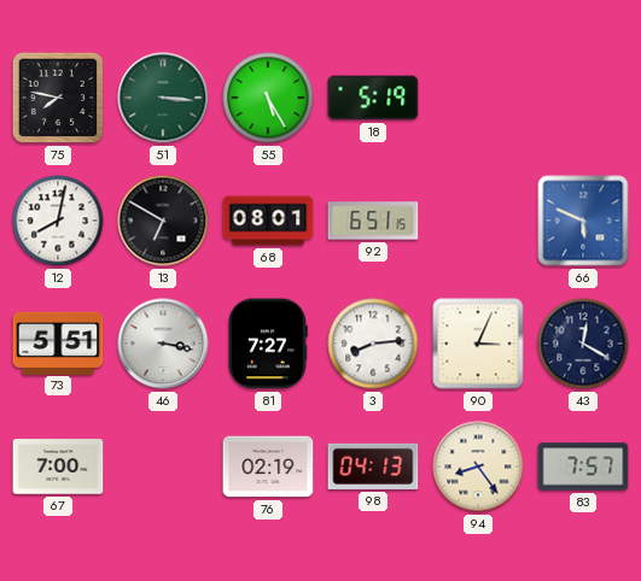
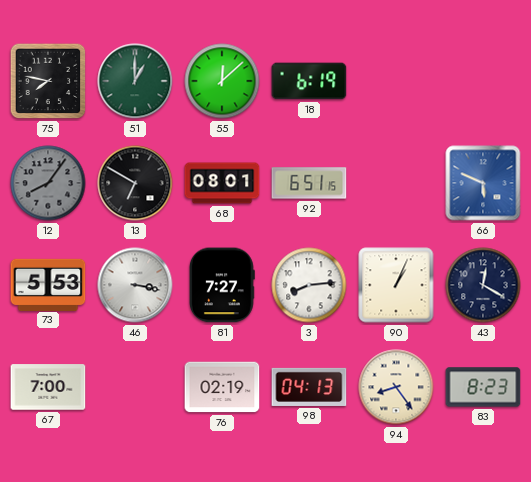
51: 3:16 -> 1:00
55: 5:25 -> 12:08
18: 5:19 -> 6:19
12: 8:02 -> 8:06
12 dial: white -> grey
73: 5:51 -> 5:53
90: 3:04 -> 1:04
83: 7:57 -> 8:23
